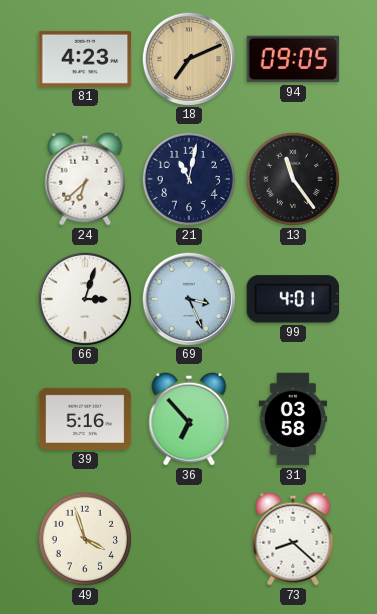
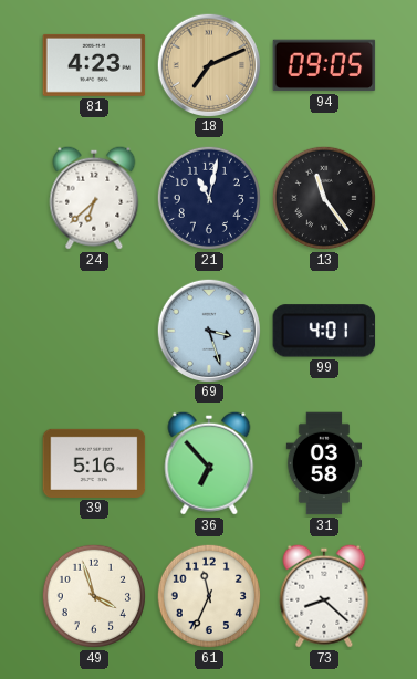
66: 3:03 -> none
69: 3:26 -> 3:27
61: none -> 11:34
